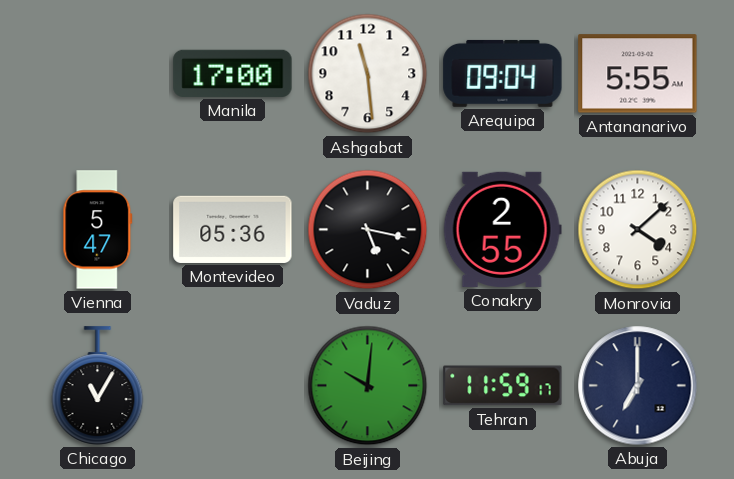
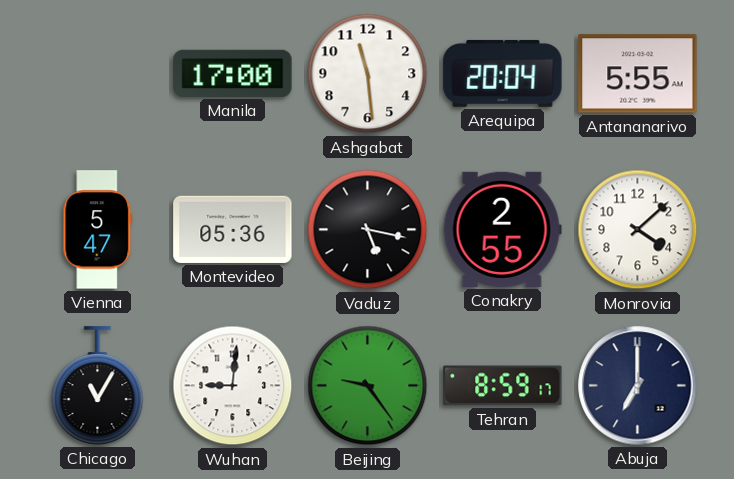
Arequipa: 09:04 -> 20:04
Wuhan: none -> 9:01
Beijing: 10:01 -> 9:24
Tehran: 11:59 -> 8:59
